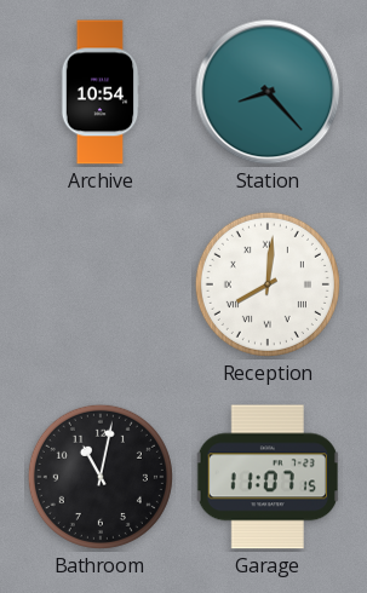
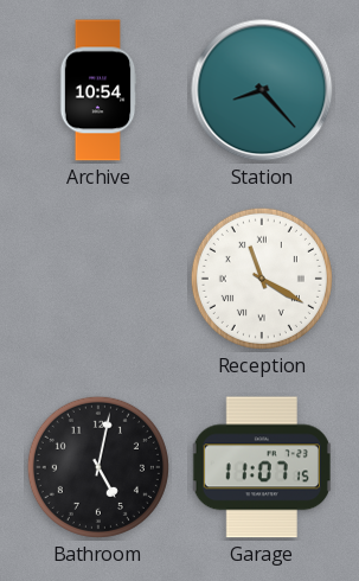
Reception: 8:01 -> 11:20
Bathroom: 11:02 -> 5:02
